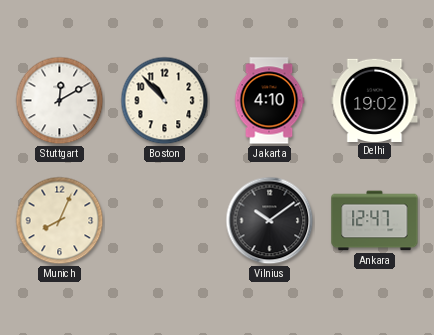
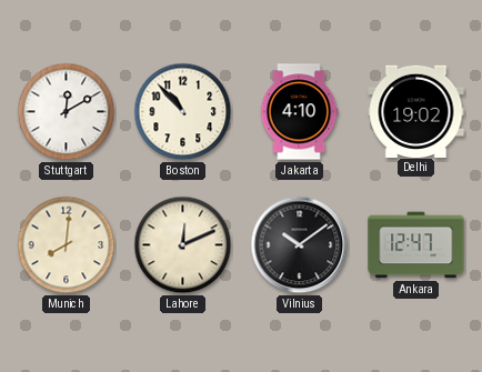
Munich: 8:04 -> 8:01
Lahore: none -> 12:11
